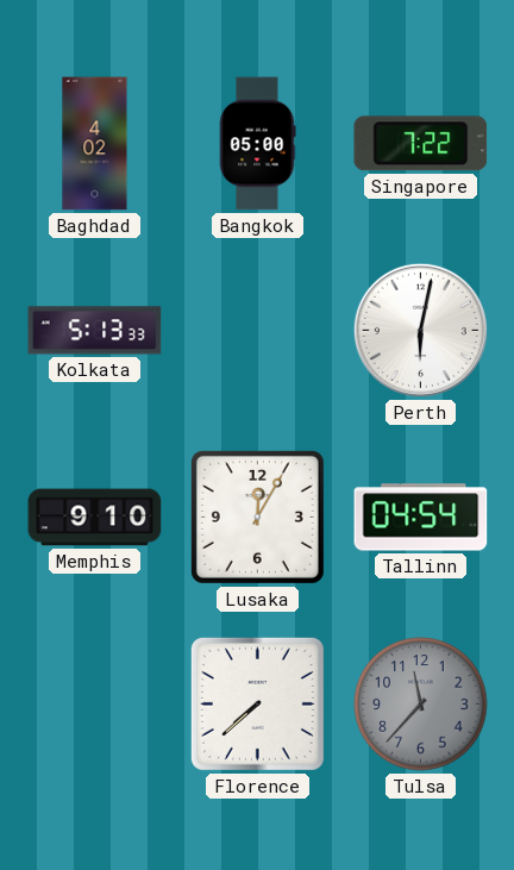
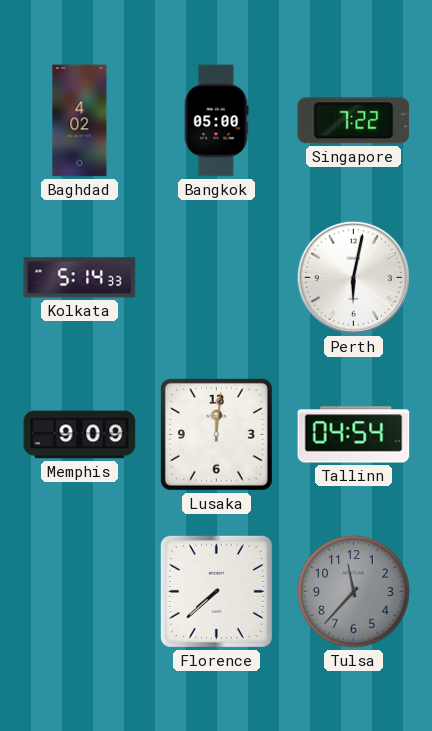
Kolkata: 5:13 -> 5:14
Memphis: 9:10 -> 9:09
Lusaka: 12:05 -> 12:01
